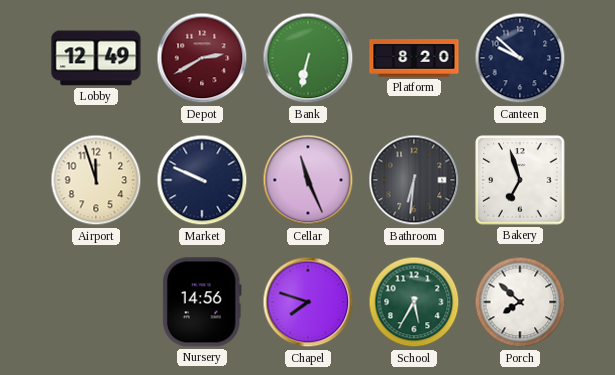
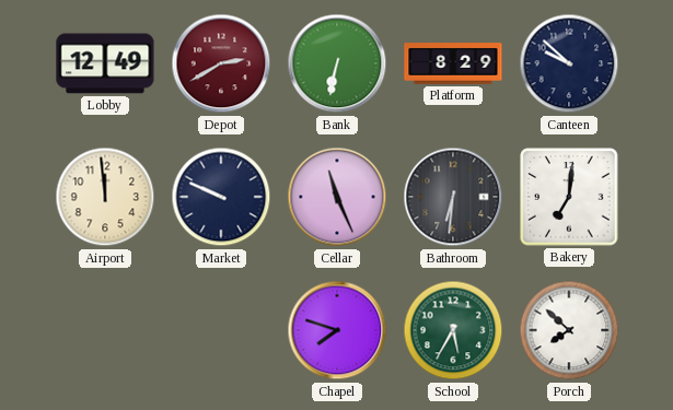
Platform: 8:20 -> 8:29
Airport: 11:57 -> 11:59
Bakery: 6:57 -> 7:01
Nursery: 14:56 -> none
